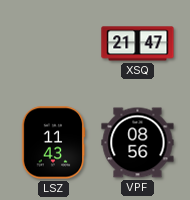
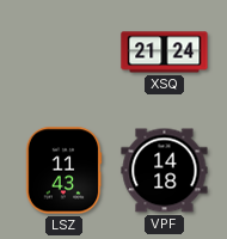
XSQ: 21:47 -> 21:24
VPF: 08:56 -> 14:18
